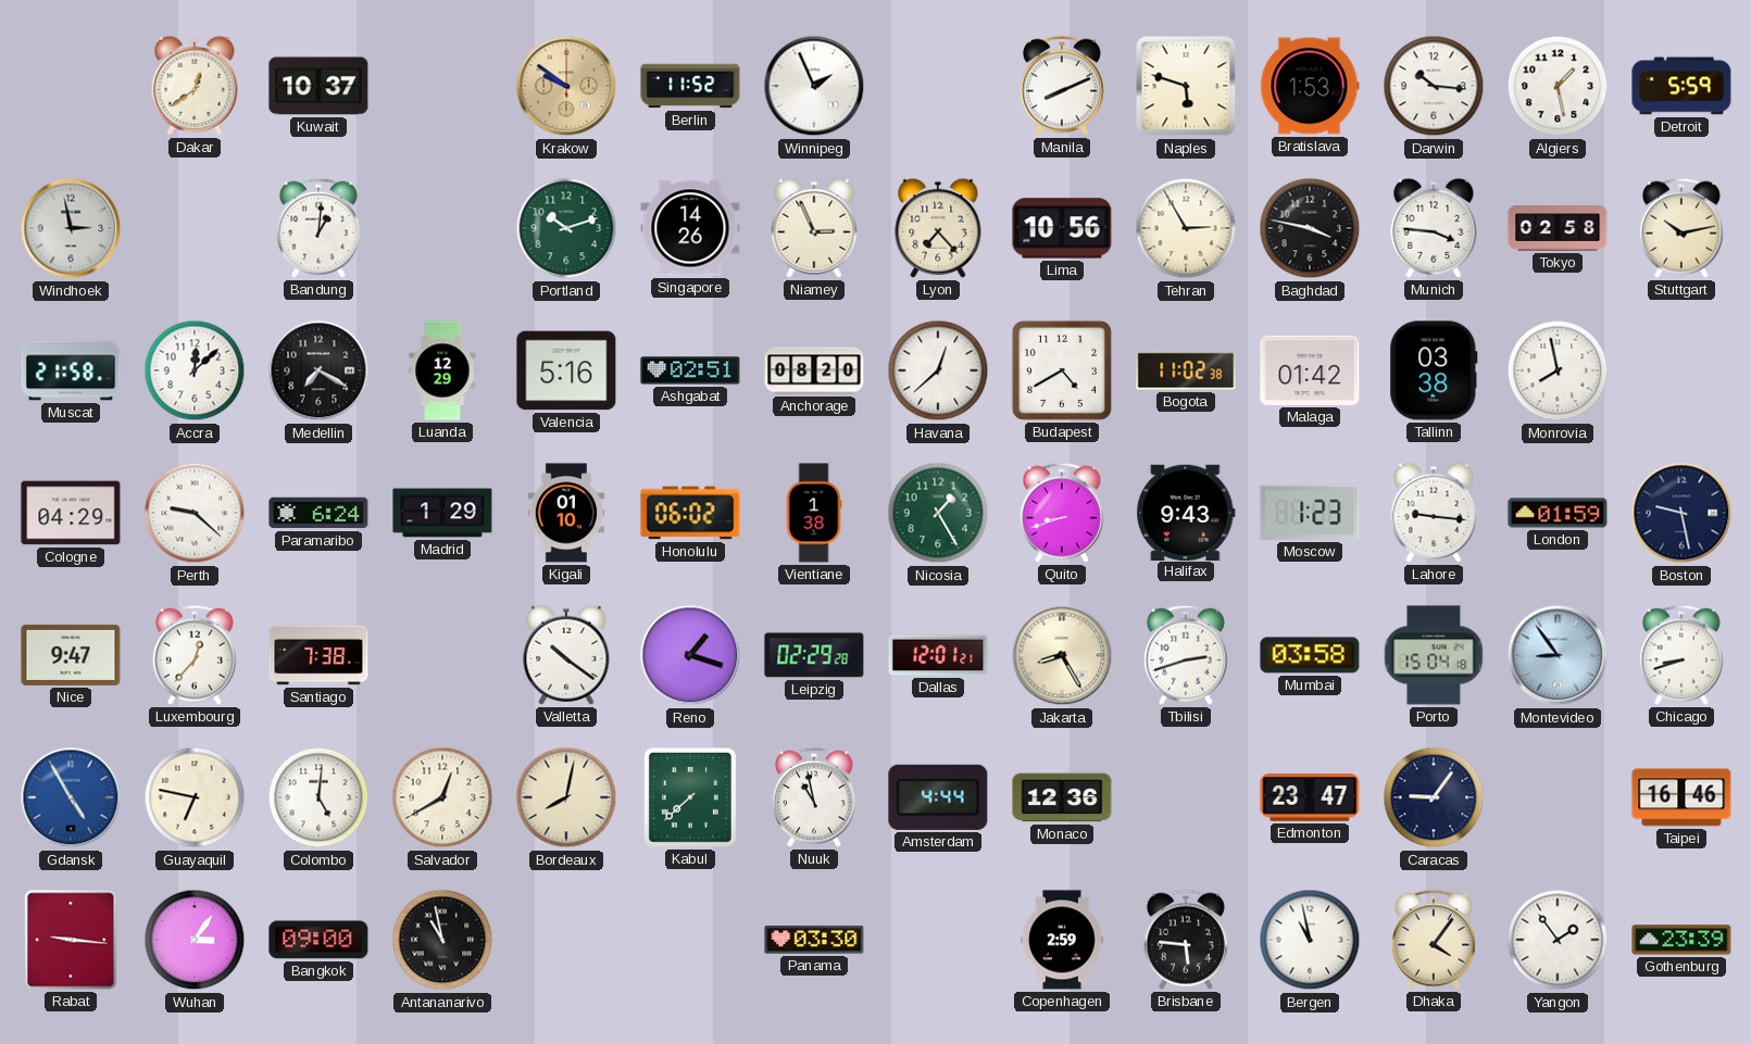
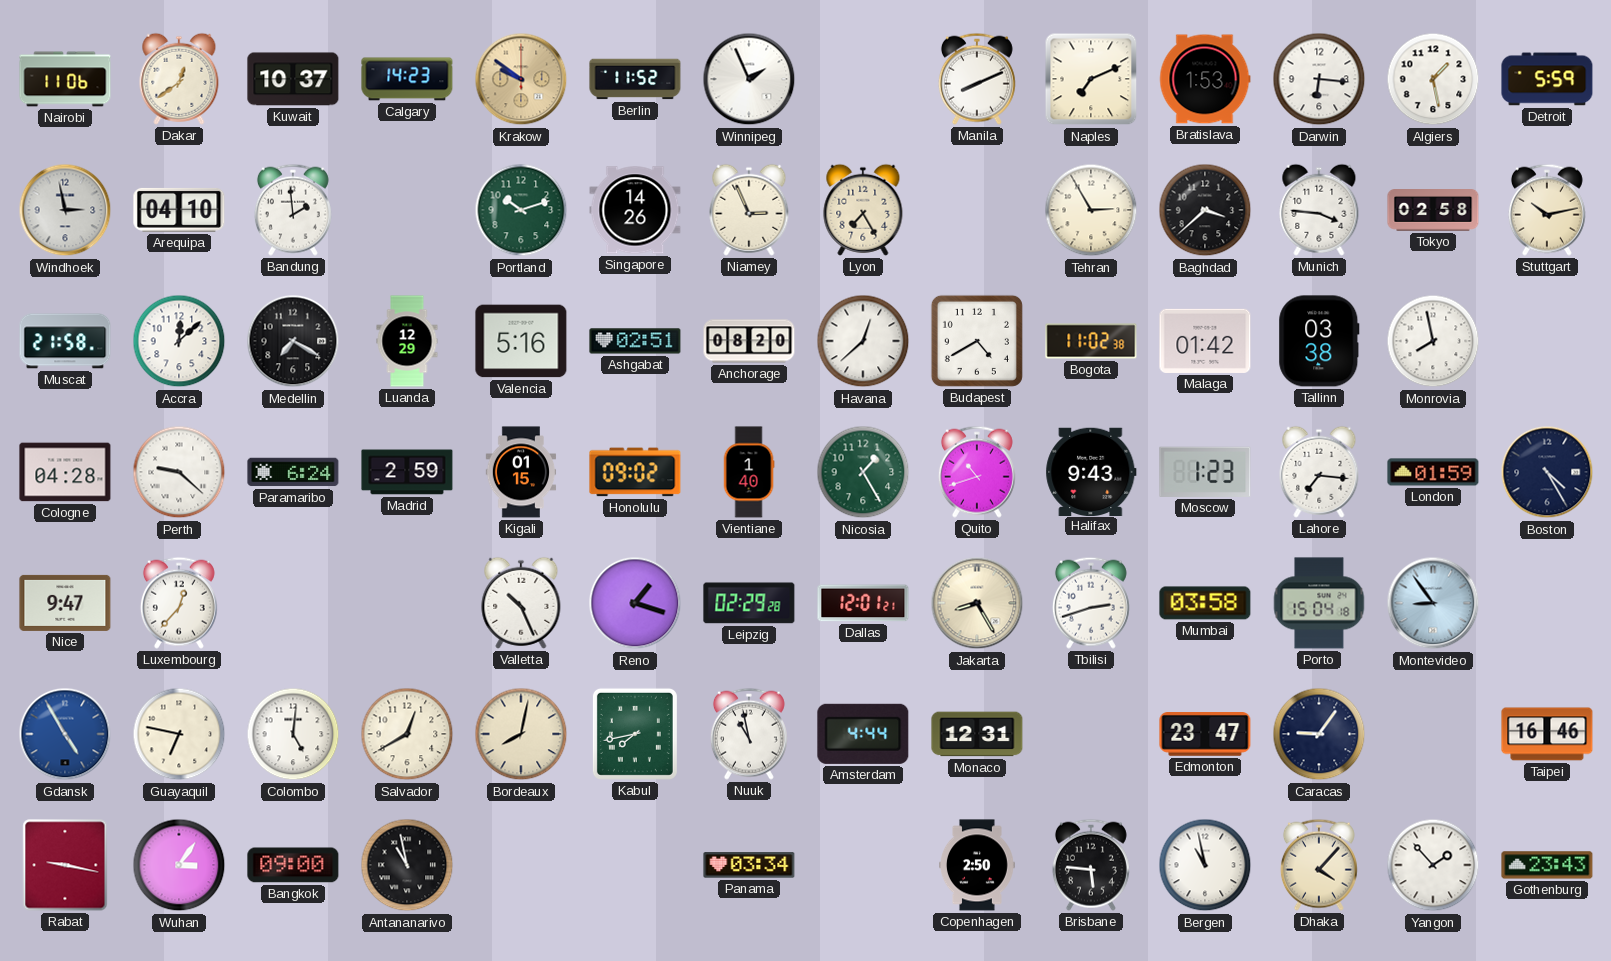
Nairobi: none -> 11:06
Calgary: none -> 14:23
Naples: 5:48 -> 7:11
Darwin: 10:16 -> 6:16
Arequipa: none -> 04:10
Bandung: 1:01 -> 1:59
Lyon: 7:23 -> 7:25
Lima: 10:56 -> none
Baghdad: 3:47 -> 3:38
Cologne: 04:29 -> 04:28
Madrid: 1:29 -> 2:59
Kigali: 01:10 -> 01:15
Honolulu: 06:02 -> 09:02
Vientiane: 1:38 -> 1:40
Quito: 8:42 -> 10:42
Lahore: 9:16 -> 7:16
Boston: 9:28 -> 4:25
Santiago: 7:38 -> none
Valletta: 10:21 -> 10:26
Chicago: 8:42 -> none
Kabul: 7:38 -> 7:43
Monaco: 12:36 -> 12:31
Rabat: 9:16 -> 9:17
Panama: 03:30 -> 03:34
Copenhagen: 2:59 -> 2:50
Dhaka: 4:06 -> 4:07
Yangon: 1:54 -> 1:53
Gothenburg: 23:39 -> 23:43
